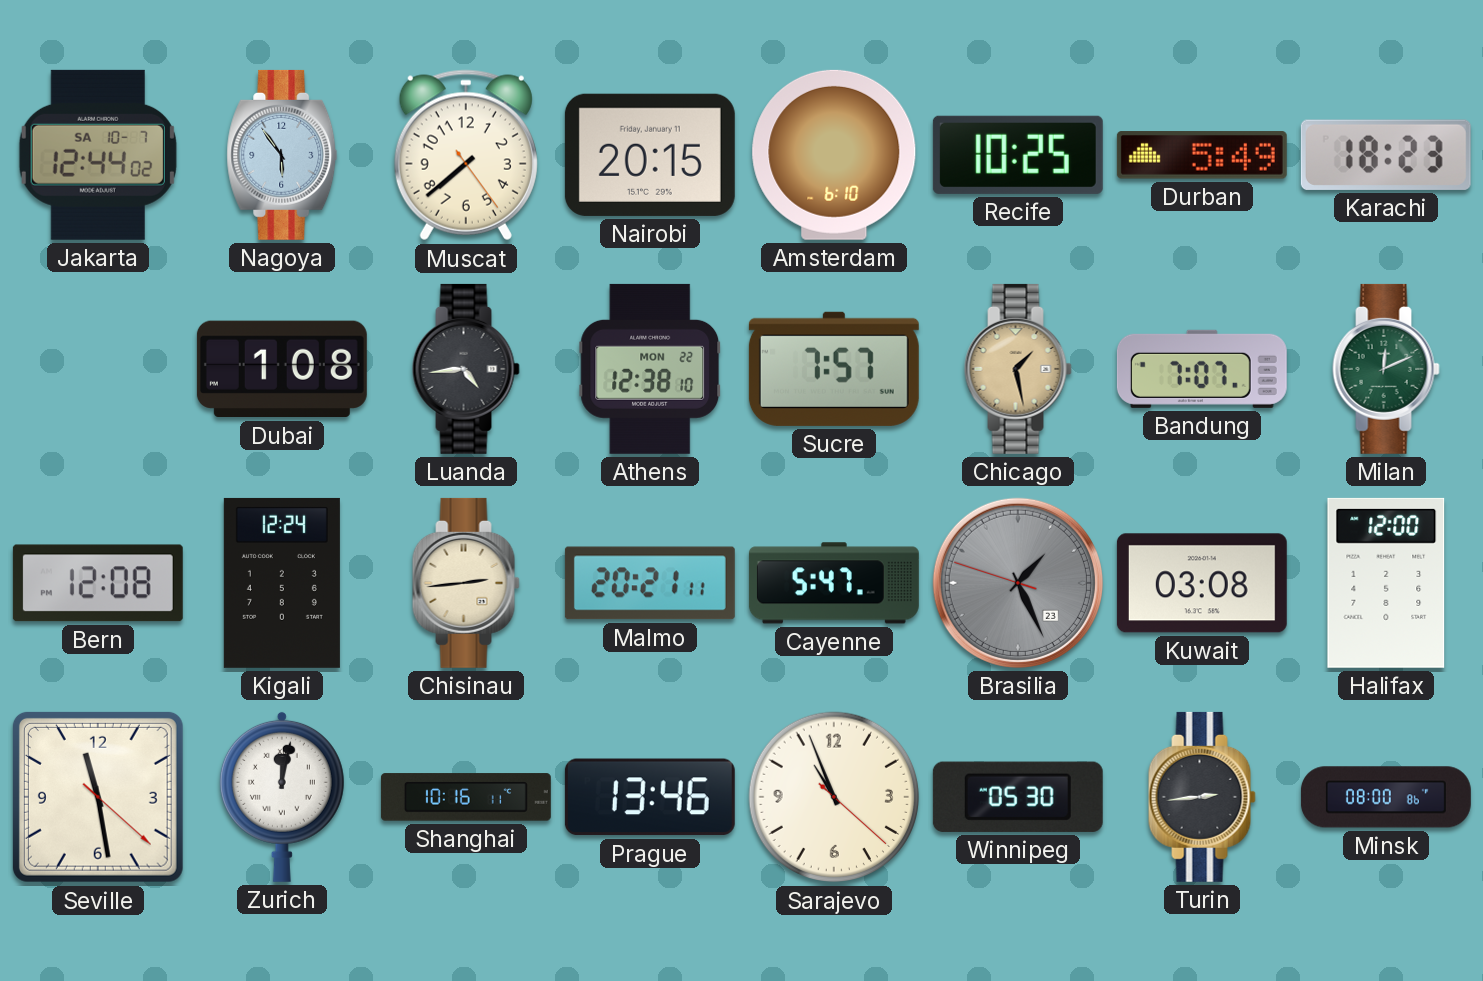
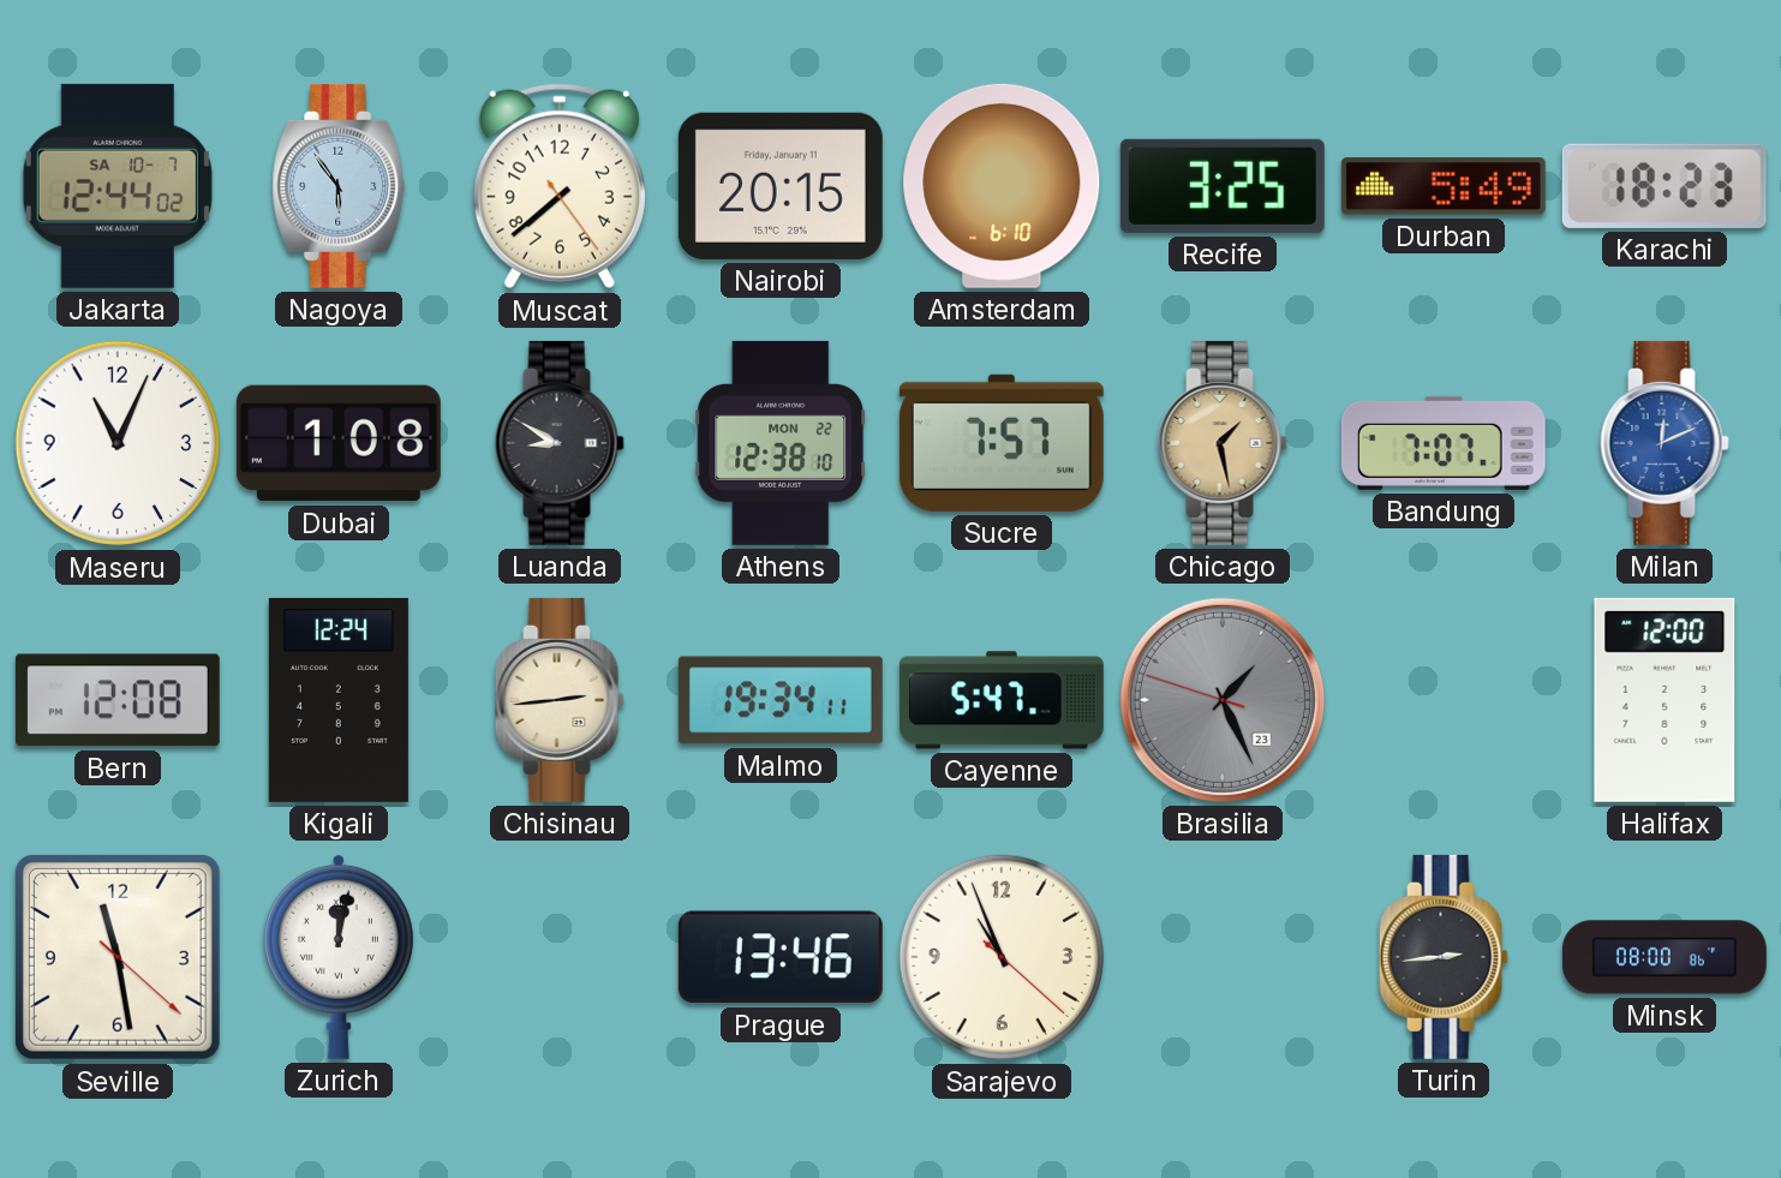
Recife: 10:25 -> 3:25
Maseru: none -> 11:04
Luanda: 4:44 -> 8:50
Milan dial: green -> blue
Malmo: 20:21 -> 19:34
Kuwait: 03:08 -> none
Shanghai: 10:16 -> none
Winnipeg: 05:30 -> none
